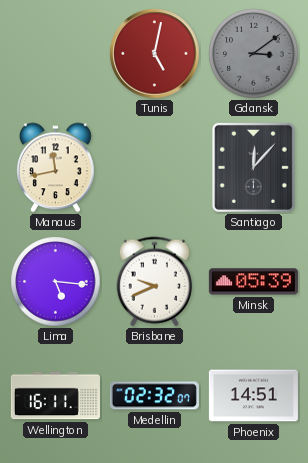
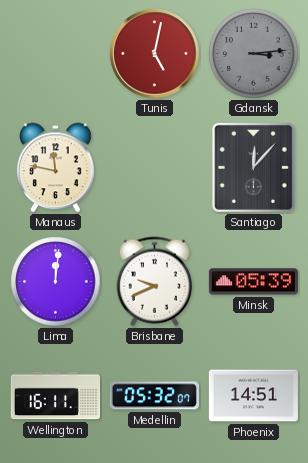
Gdansk: 3:09 -> 3:14
Manaus: 11:43 -> 11:47
Lima: 5:16 -> 12:01
Medellin: 02:32 -> 05:32
